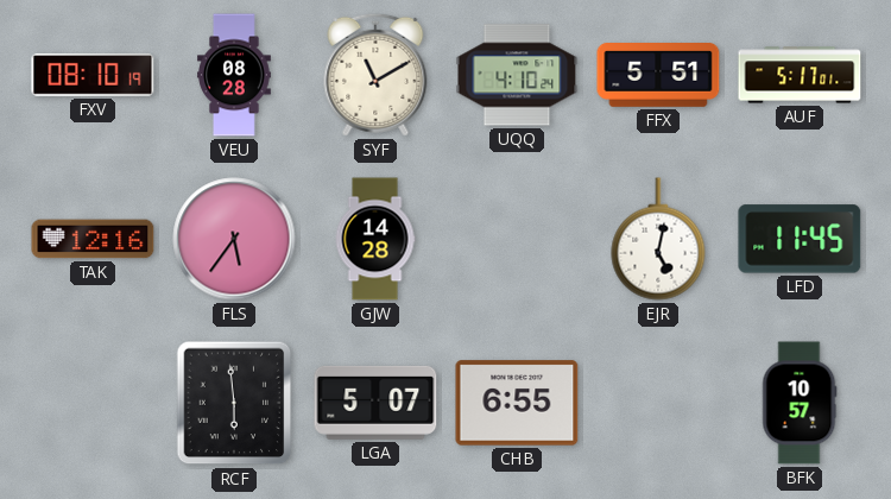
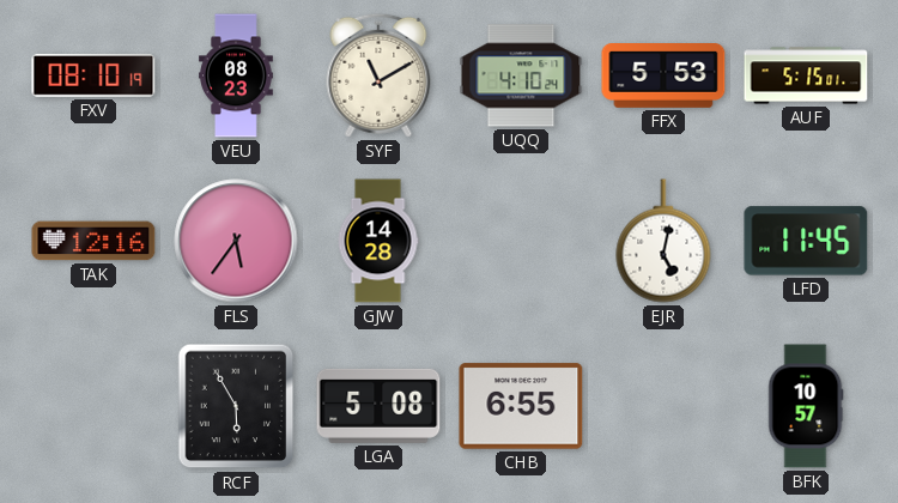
VEU: 08:28 -> 08:23
FFX: 5:51 -> 5:53
AUF: 5:17 -> 5:15
RCF: 5:59 -> 5:55
LGA: 5:07 -> 5:08
